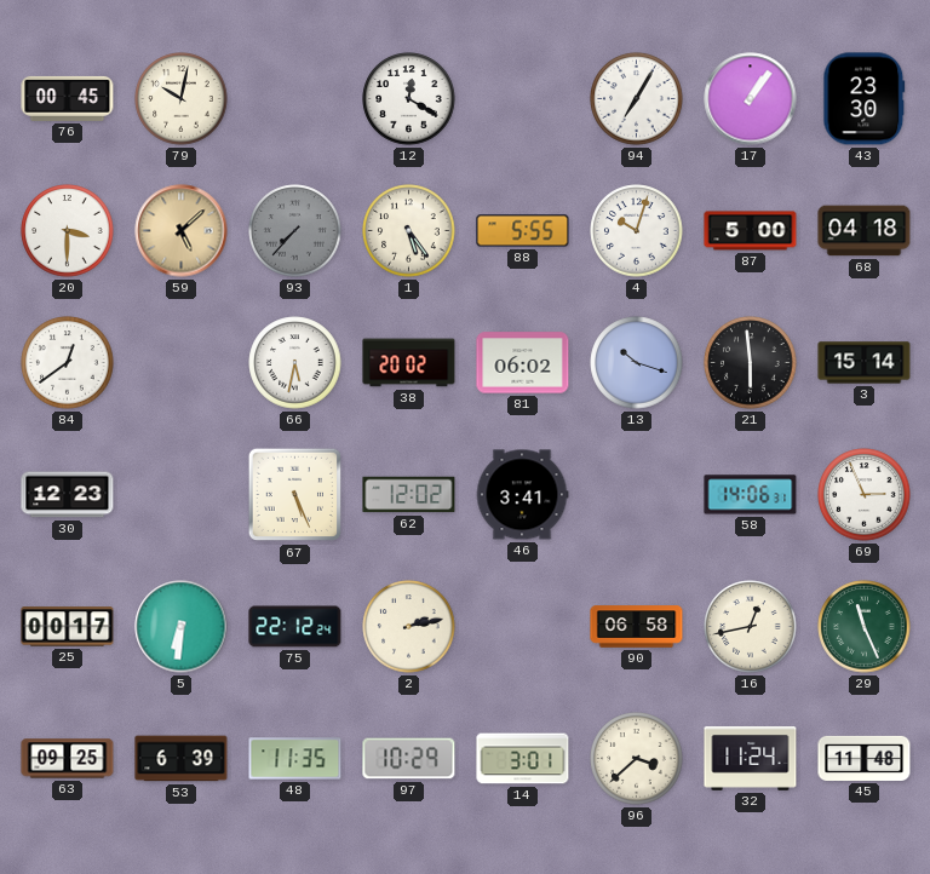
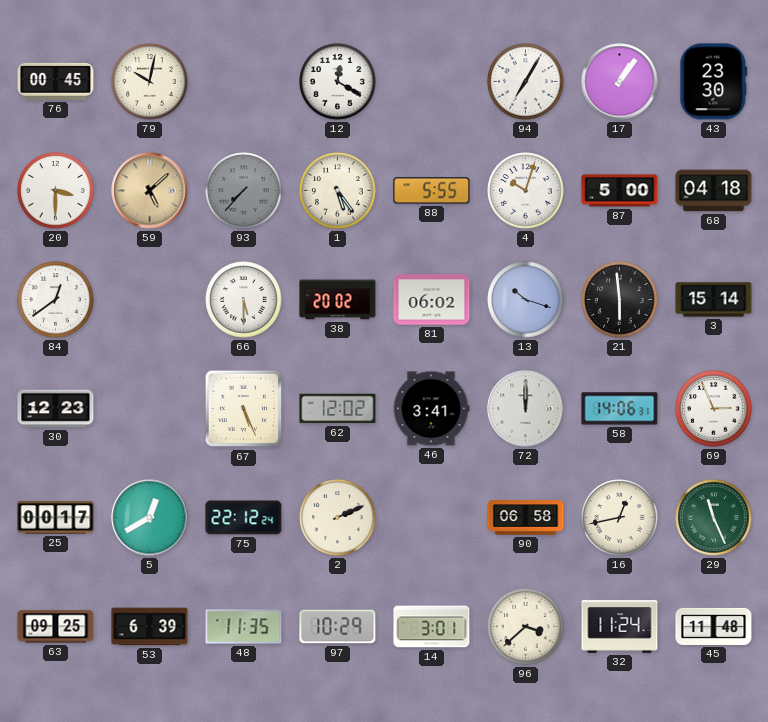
66: 5:32 -> 5:30
72: none -> 12:00
5: 6:31 -> 12:40
2: 2:13 -> 2:11
